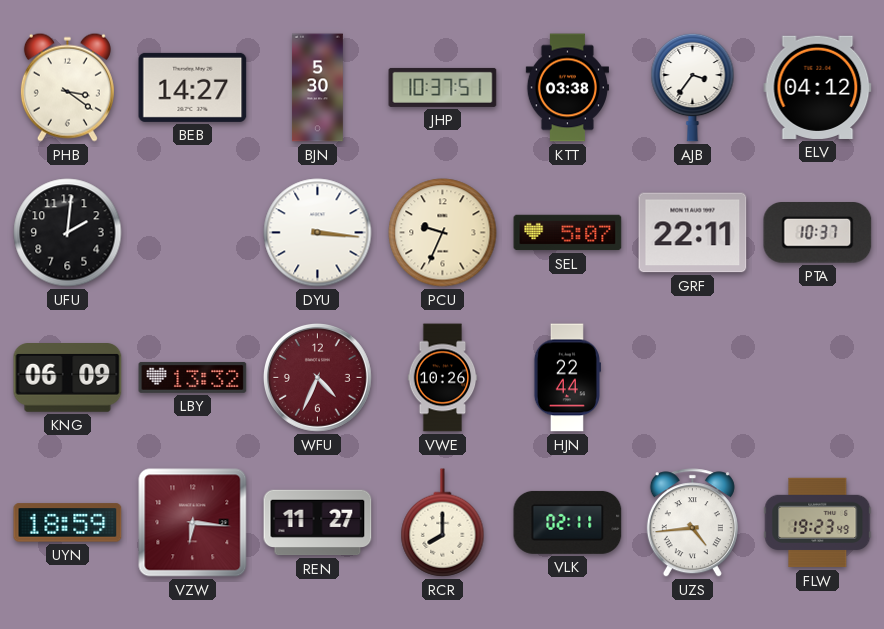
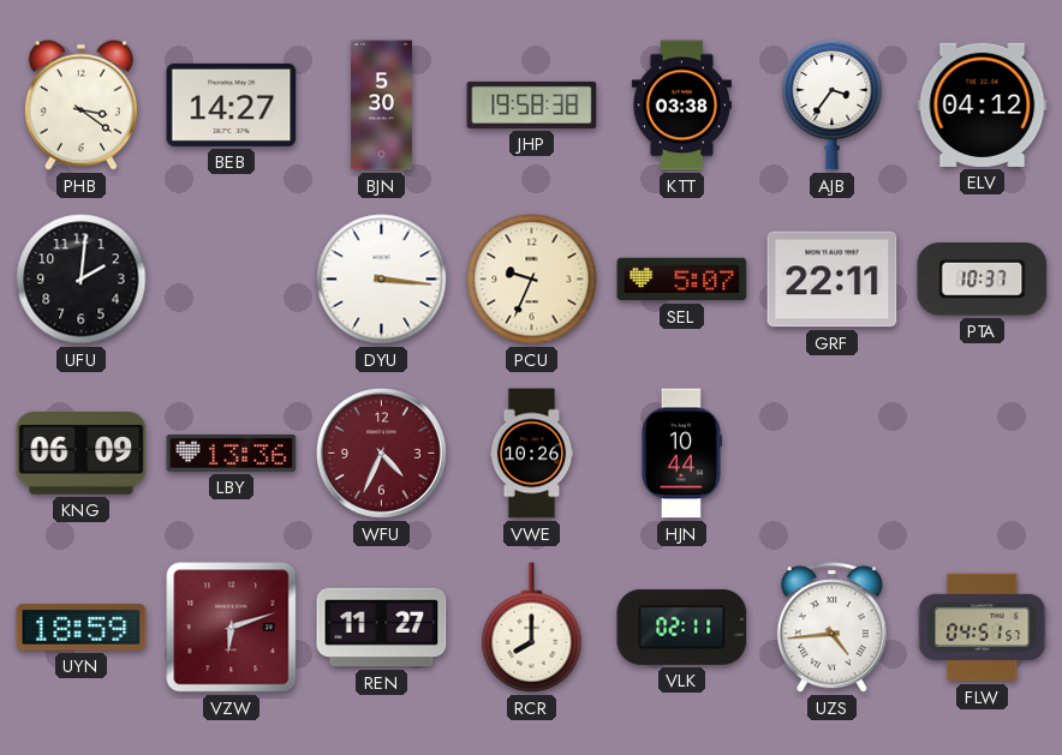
JHP: 10:37 -> 19:58
LBY: 13:32 -> 13:36
HJN: 22:44 -> 10:44
VZW: 6:16 -> 6:12
FLW: 19:23 -> 04:51
